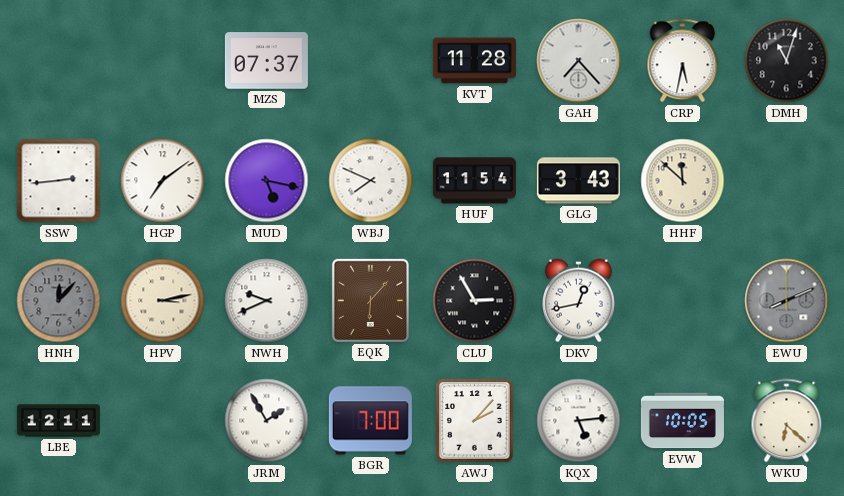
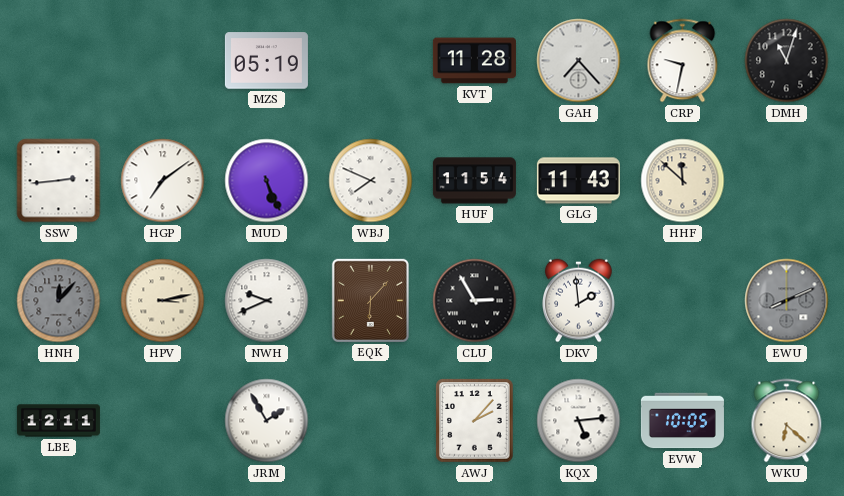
MZS: 07:37 -> 05:19
CRP: 5:32 -> 9:32
MUD: 5:17 -> 5:26
GLG: 3:43 -> 11:43
DKV: 12:43 -> 1:59
BGR: 7:00 -> none
